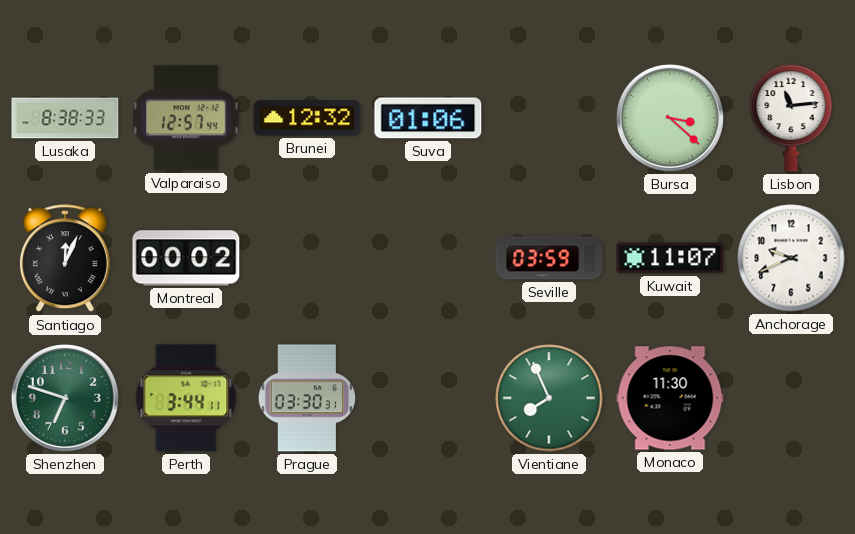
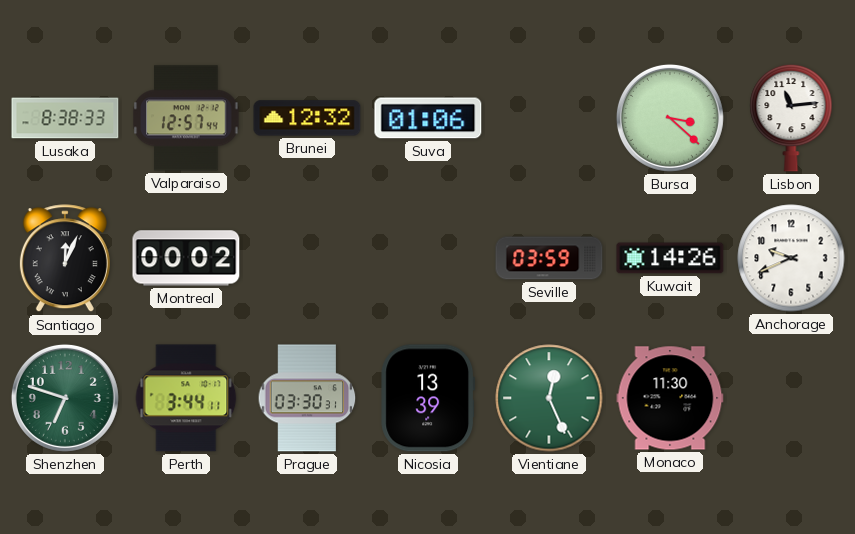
Kuwait: 11:07 -> 14:26
Nicosia: none -> 13:39
Vientiane: 7:56 -> 12:26
